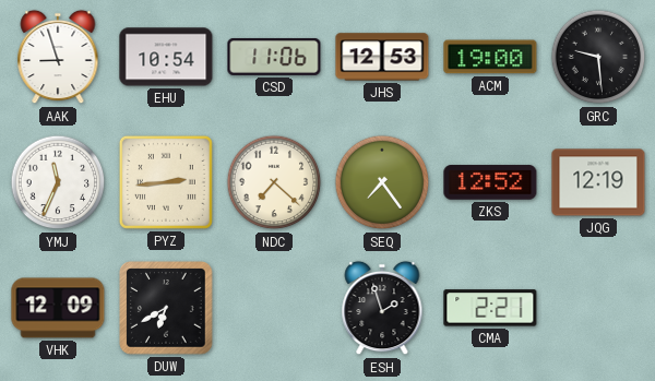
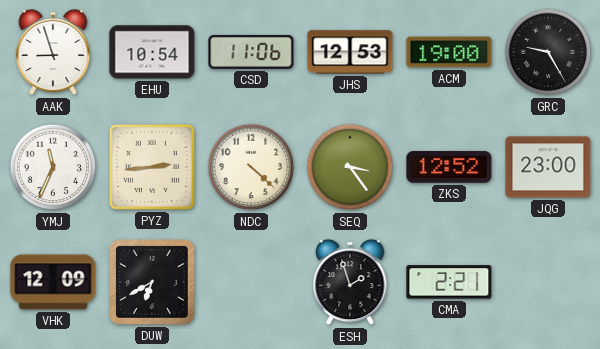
GRC: 9:29 -> 9:25
NDC: 7:22 -> 4:22
SEQ: 7:24 -> 3:24
JQG: 12:19 -> 23:00
